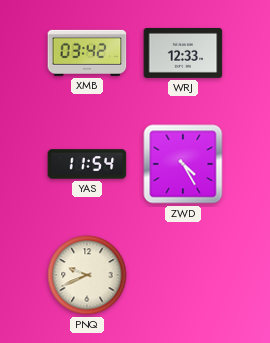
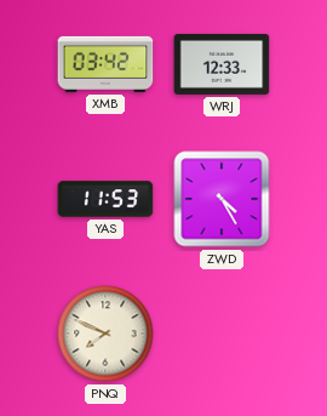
YAS: 11:54 -> 11:53
PNQ: 9:41 -> 7:49
